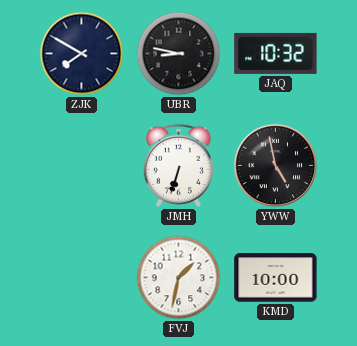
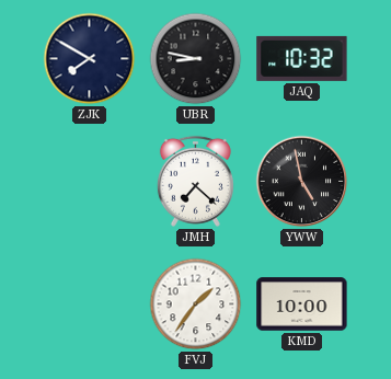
JMH: 6:33 -> 7:22
FVJ: 1:32 -> 1:36
